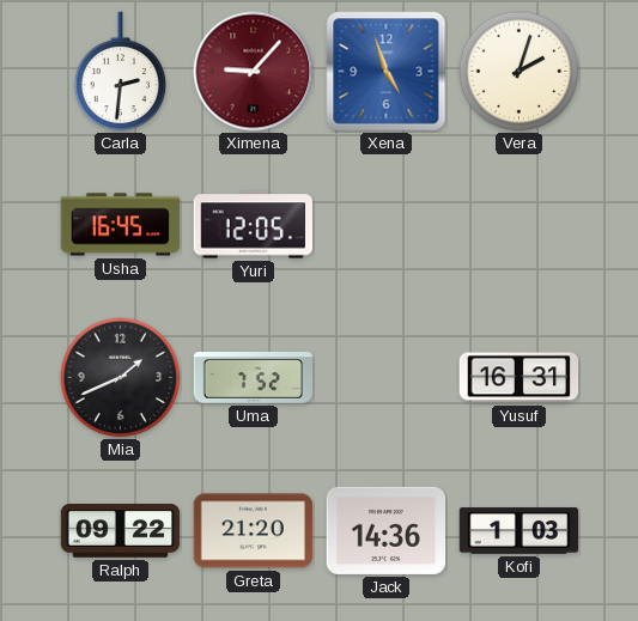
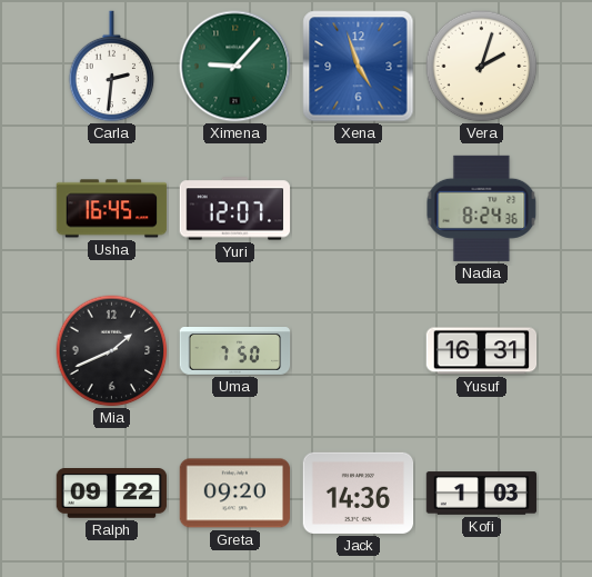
Ximena dial: burgundy -> green
Yuri: 12:05 -> 12:07
Nadia: none -> 8:24
Uma: 7:52 -> 7:50
Greta: 21:20 -> 09:20
